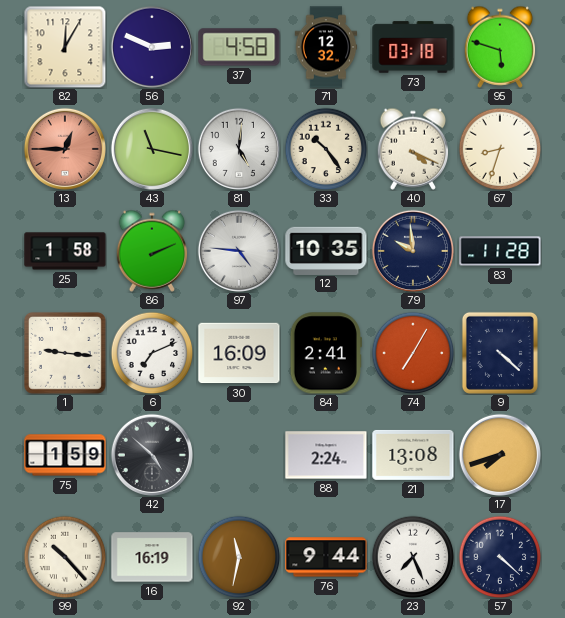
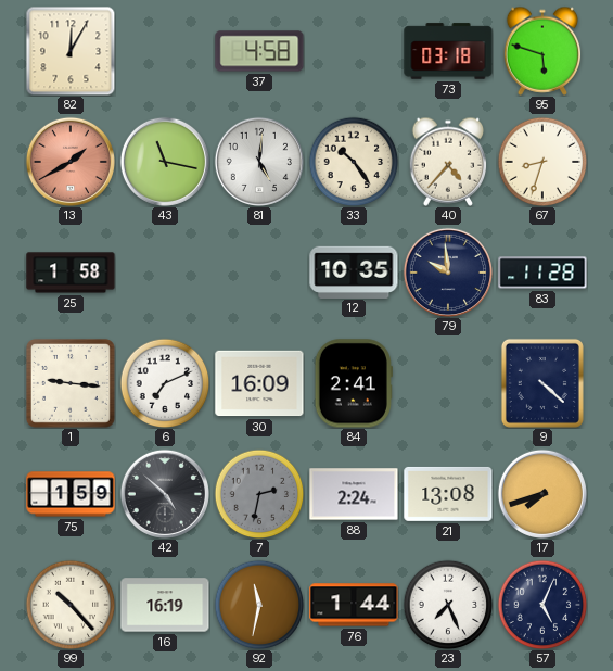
56: 2:49 -> none
71: 12:32 -> none
13: 12:45 -> 1:40
40: 4:19 -> 4:37
86: 2:11 -> none
97: 4:46 -> none
74: 7:05 -> none
7: none -> 2:32
76: 9:44 -> 1:44
57: 4:22 -> 5:04
